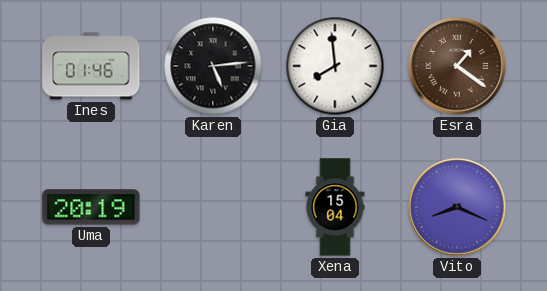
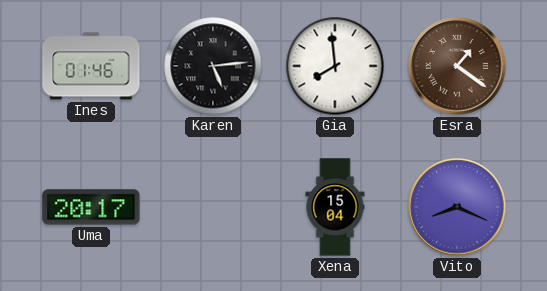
Uma: 20:19 -> 20:17
